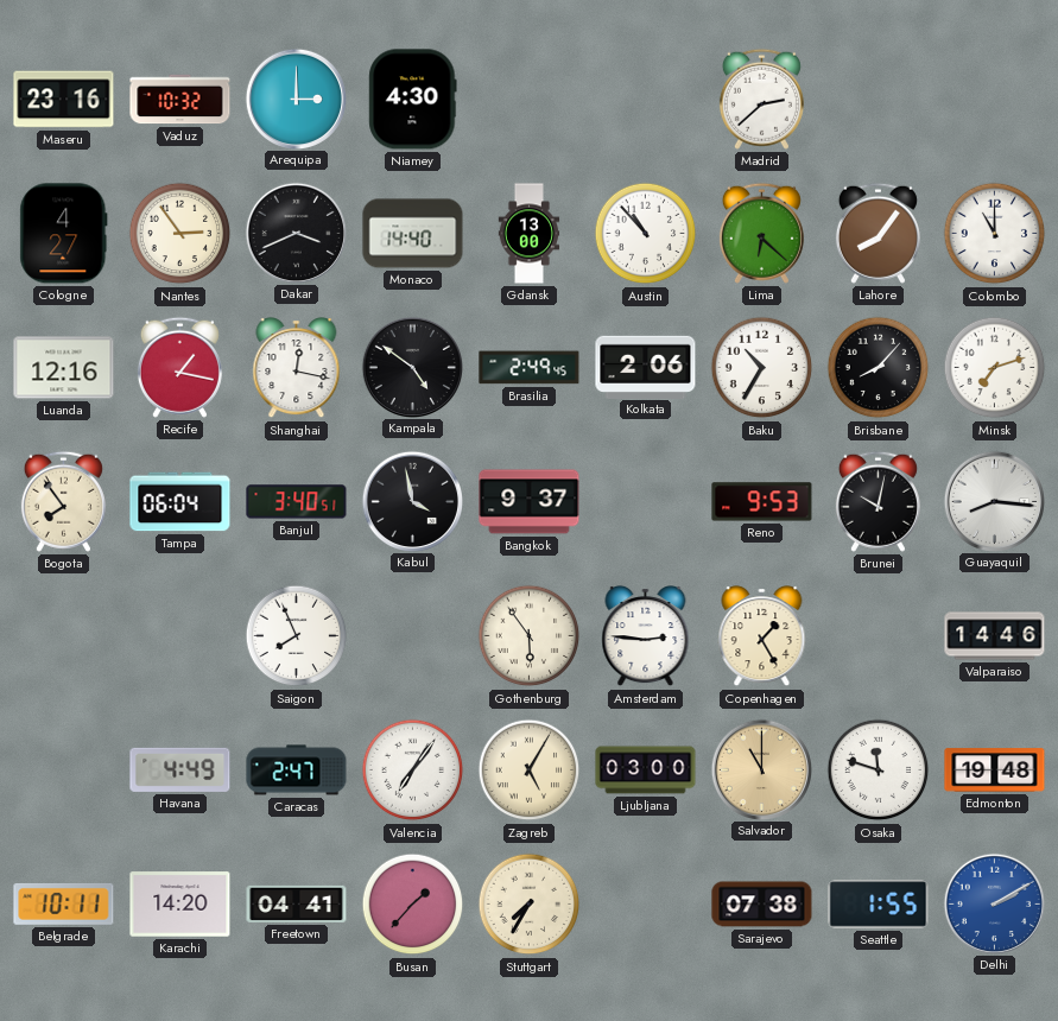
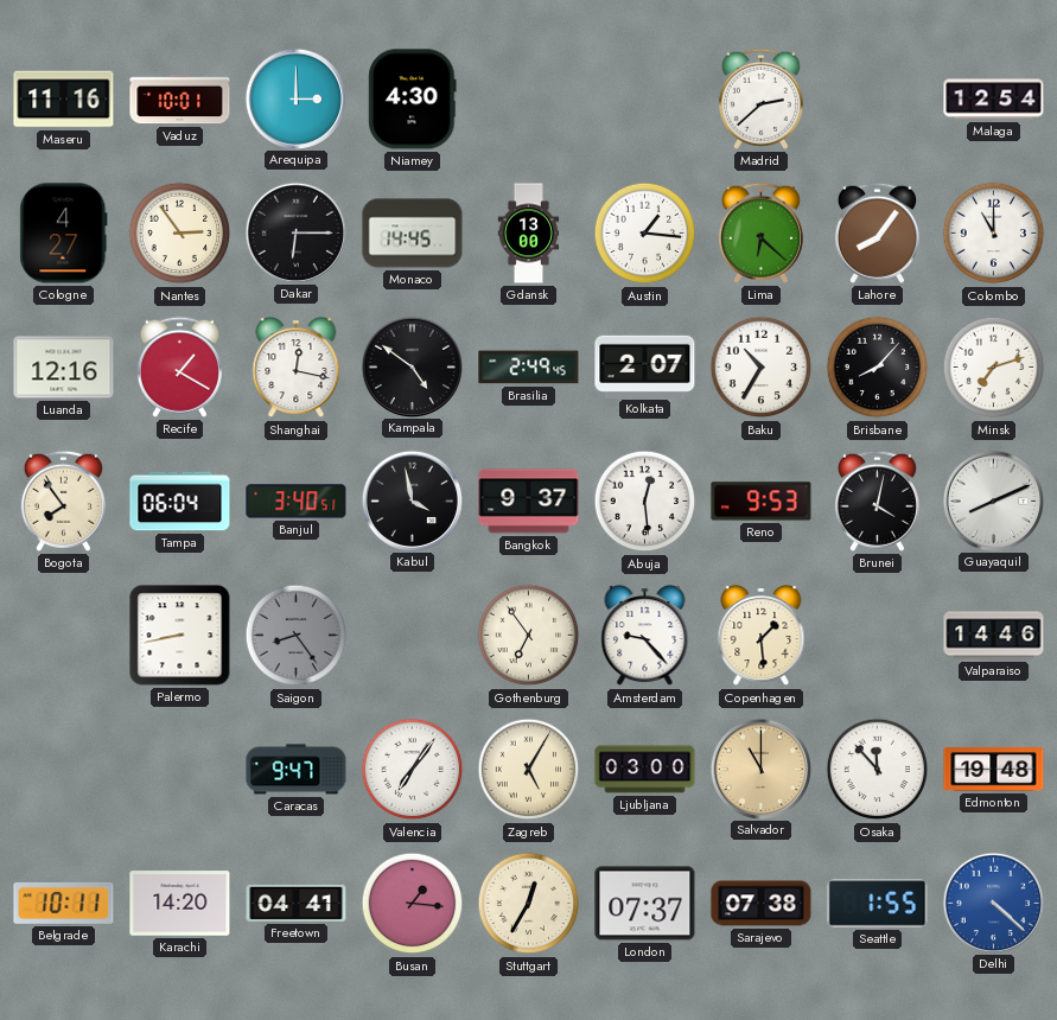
Maseru: 23:16 -> 11:16
Vaduz: 10:32 -> 10:01
Malaga: none -> 12:54
Dakar: 3:41 -> 6:15
Monaco: 14:40 -> 14:45
Austin: 10:53 -> 1:16
Recife: 1:17 -> 1:20
Kolkata: 2:06 -> 2:07
Abuja: none -> 12:29
Brunei: 10:02 -> 4:02
Guayaquil: 8:16 -> 8:11
Palermo: none -> 8:43
Saigon: 7:56 -> 8:24
Saigon dial: white -> grey
Gothenburg: 5:54 -> 6:54
Amsterdam: 2:46 -> 9:23
Copenhagen: 1:25 -> 1:29
Havana: 4:49 -> none
Caracas: 2:47 -> 9:47
Osaka: 11:48 -> 11:53
Busan: 1:37 -> 1:16
Stuttgart: 7:35 -> 12:35
London: none -> 07:37
Delhi: 2:10 -> 4:22
